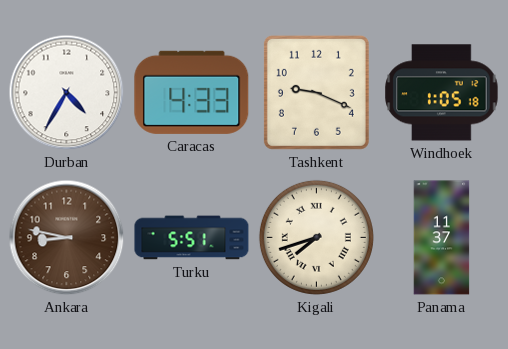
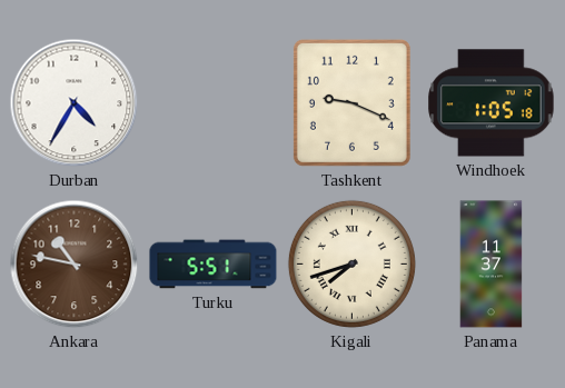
Caracas: 4:33 -> none
Ankara: 8:47 -> 10:47
